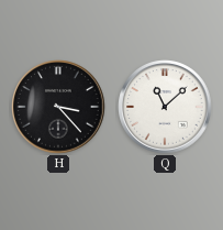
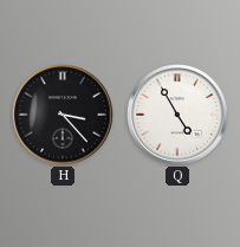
Q: 11:08 -> 4:55
